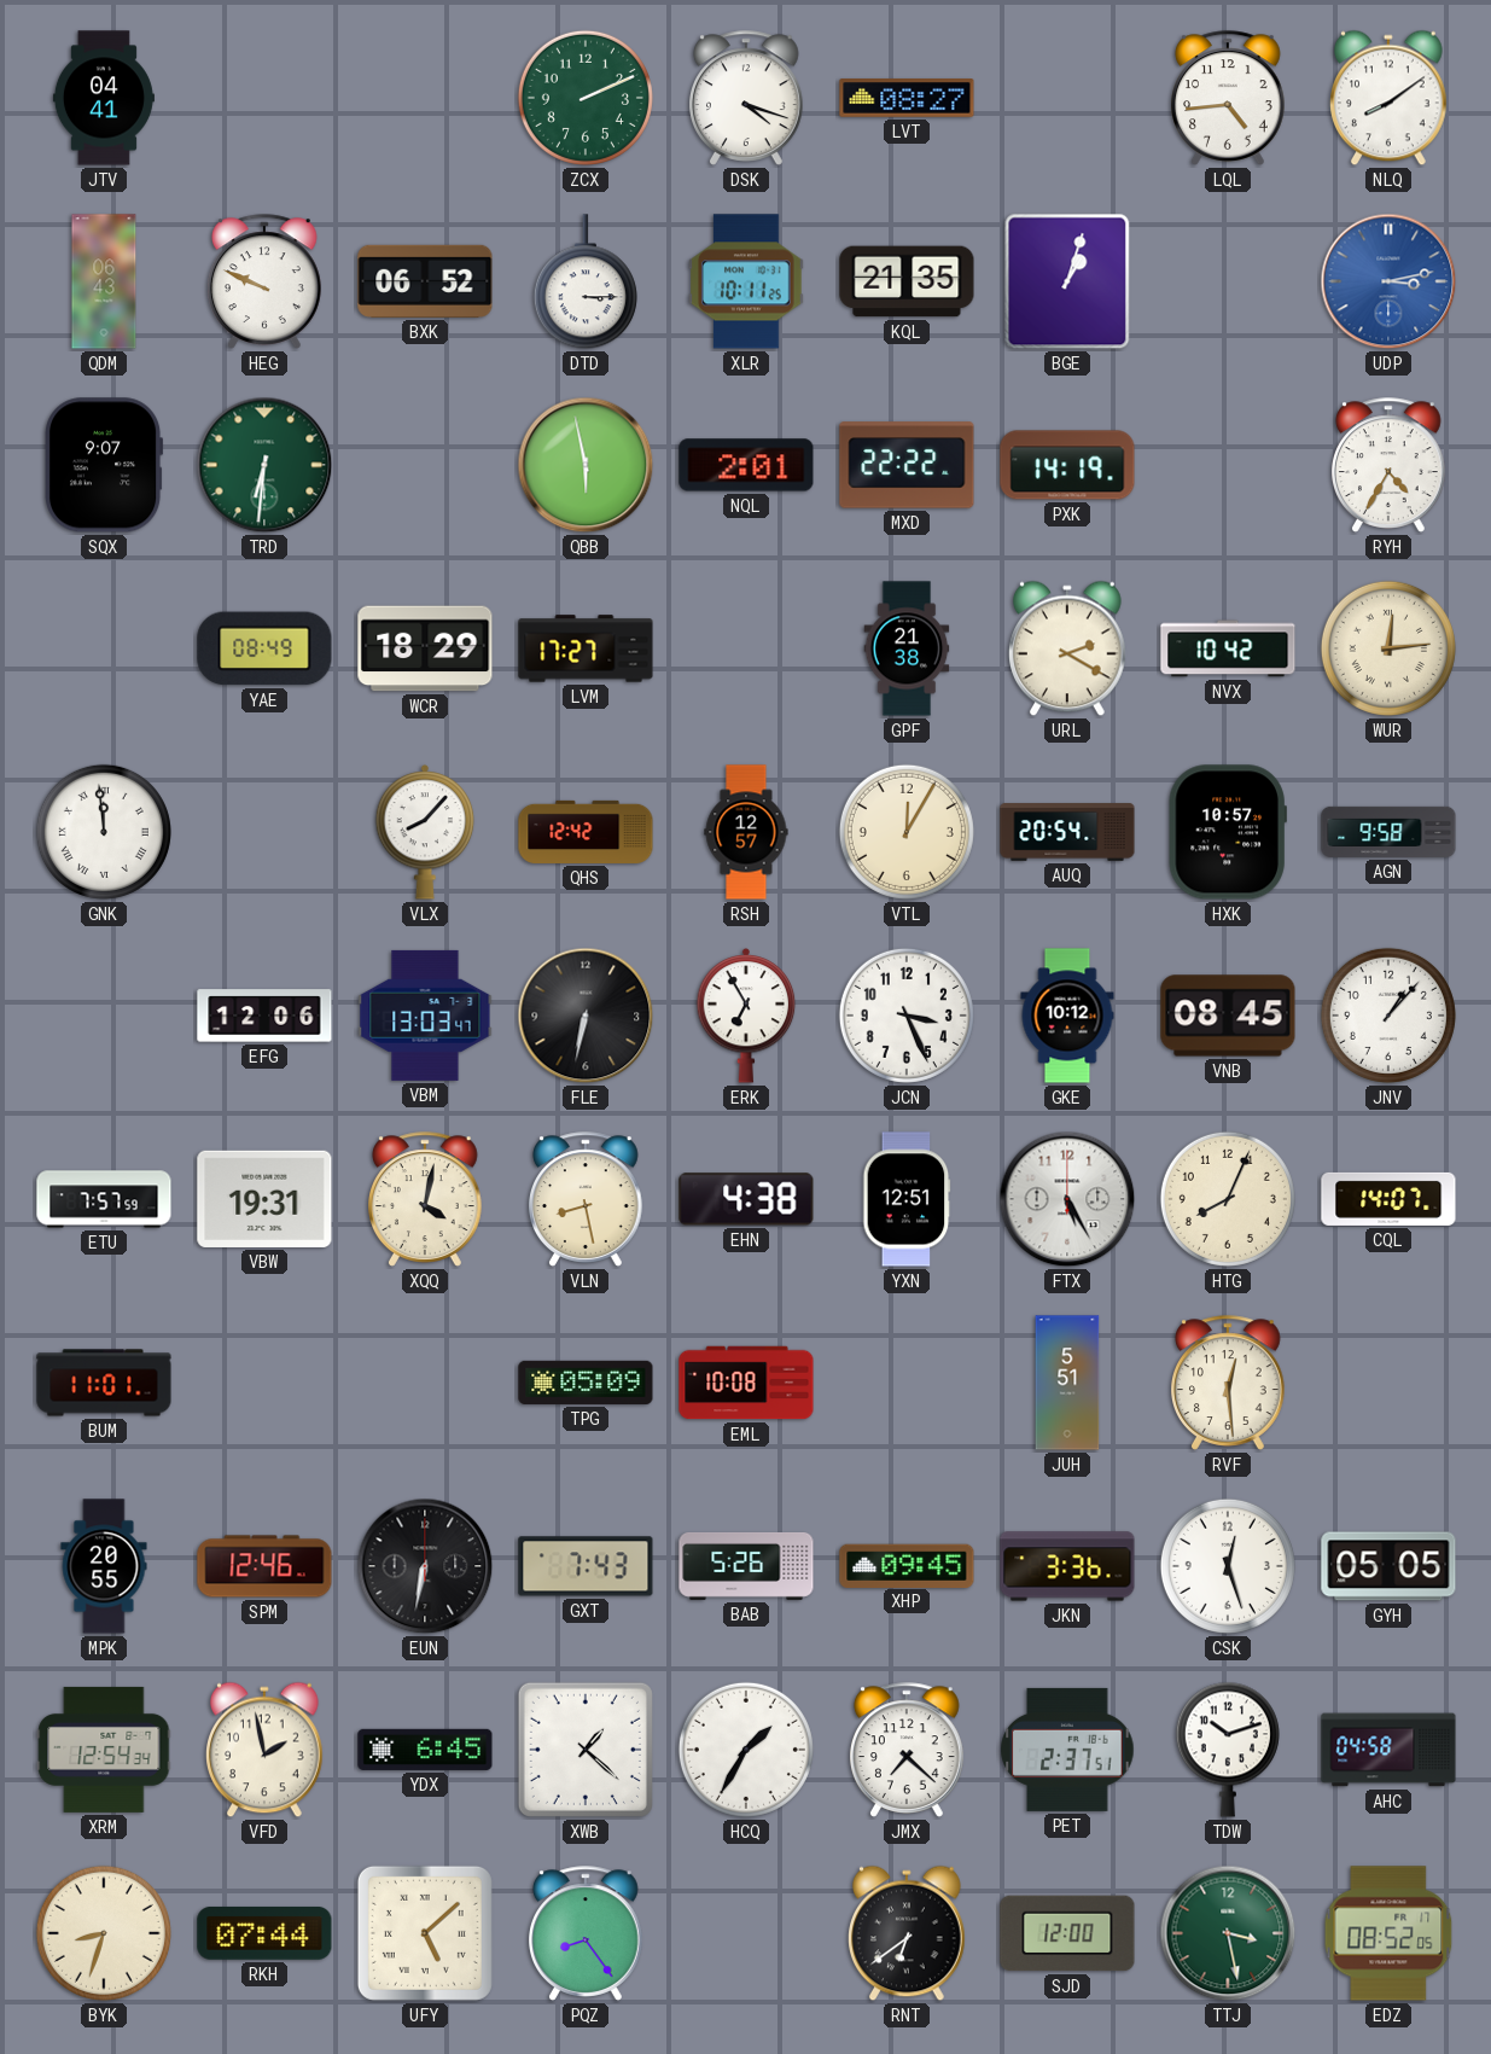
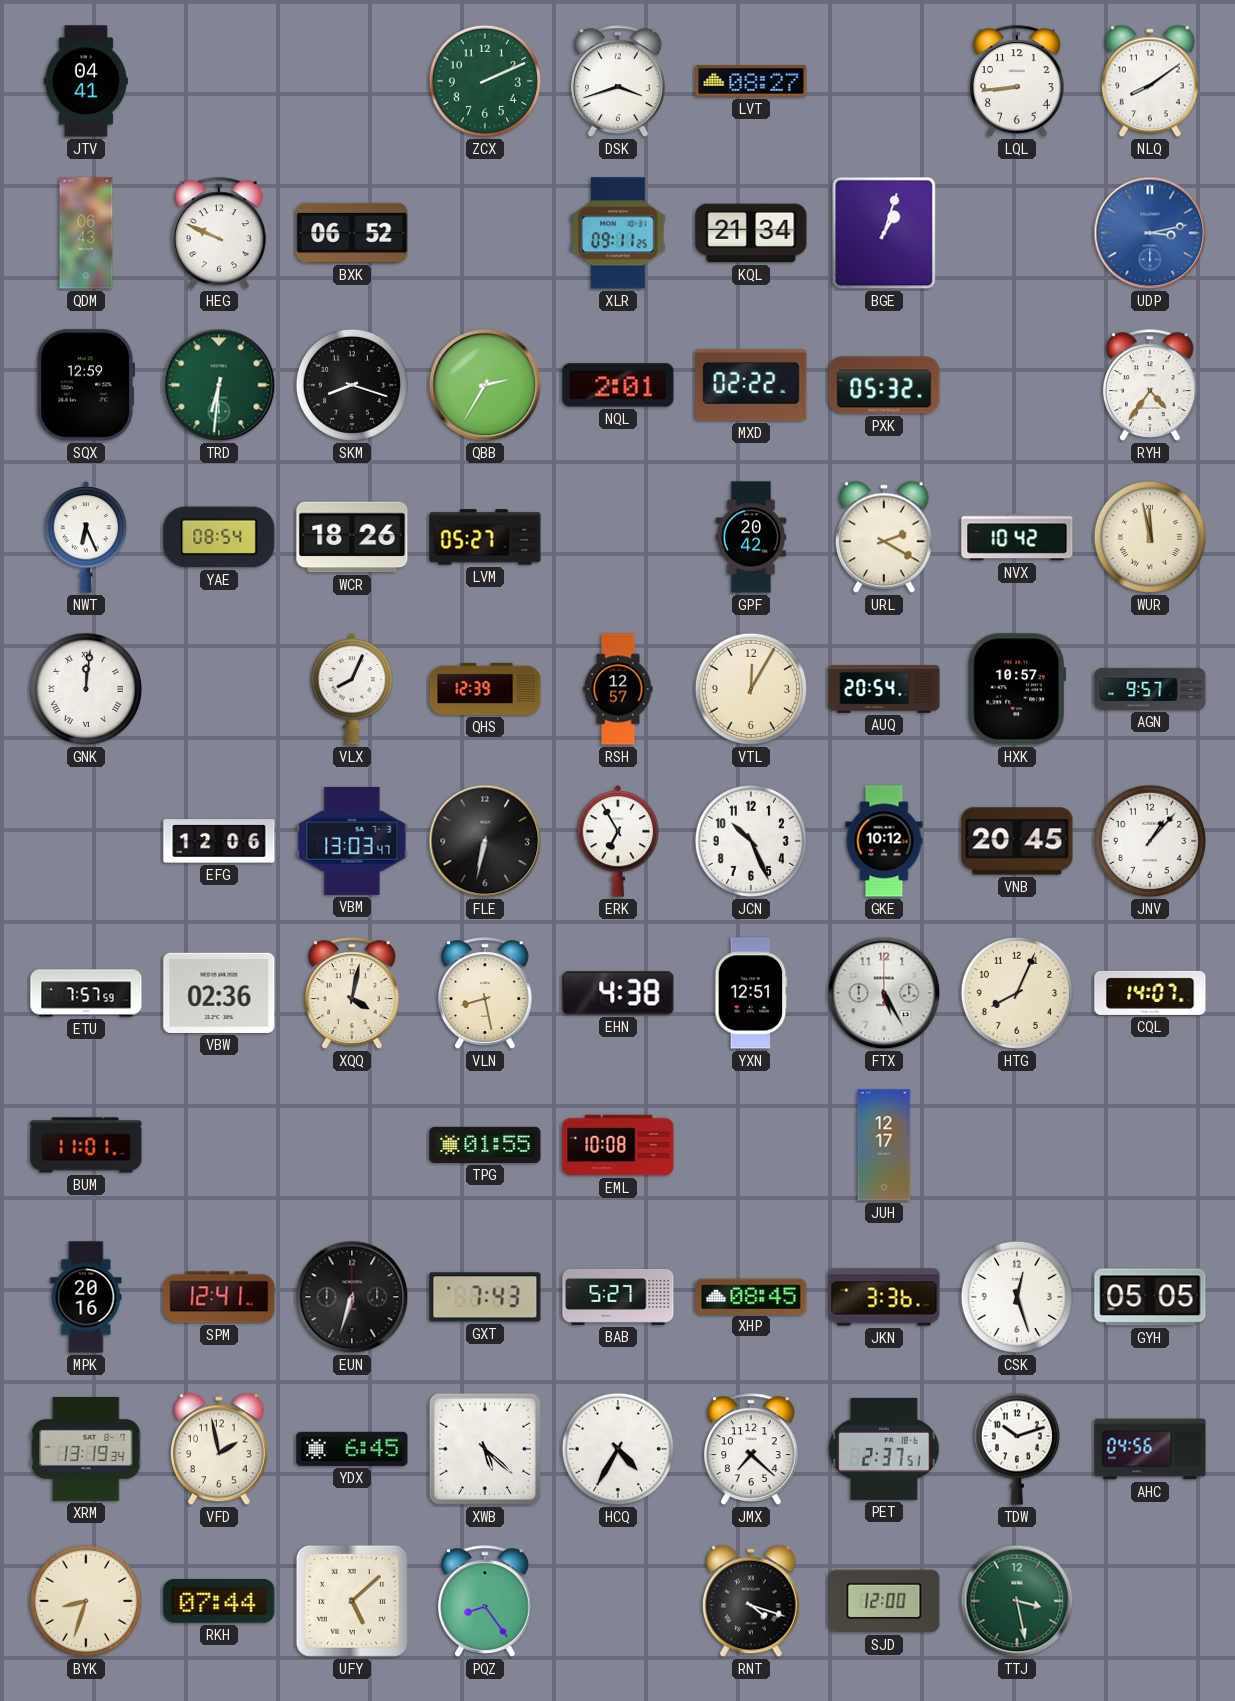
DSK: 4:18 -> 3:42
LQL: 4:44 -> 8:44
DTD: 3:15 -> none
XLR: 10:11 -> 09:11
KQL: 21:35 -> 21:34
SQX: 9:07 -> 12:59
SKM: none -> 8:18
QBB: 5:58 -> 2:35
MXD: 22:22 -> 02:22
PXK: 14:19 -> 05:32
RYH: 4:35 -> 4:36
NWT: none -> 6:26
YAE: 08:49 -> 08:54
WCR: 18:29 -> 18:26
LVM: 17:27 -> 05:27
GPF: 21:38 -> 20:42
WUR: 12:14 -> 11:58
GNK: 11:59 -> 12:01
VLX: 8:07 -> 8:04
QHS: 12:42 -> 12:39
AGN: 9:58 -> 9:57
JCN: 3:26 -> 10:26
VNB: 08:45 -> 20:45
VBW: 19:31 -> 02:36
TPG: 05:09 -> 01:55
JUH: 5:51 -> 12:17
RVF: 12:29 -> none
MPK: 20:55 -> 20:16
SPM: 12:46 -> 12:41
EUN: 6:32 -> 6:33
BAB: 5:26 -> 5:27
XHP: 09:45 -> 08:45
XRM: 12:54 -> 13:19
XWB: 1:22 -> 5:22
HCQ: 1:35 -> 4:35
AHC: 04:58 -> 04:56
RNT: 6:39 -> 4:18
EDZ: 08:52 -> none
